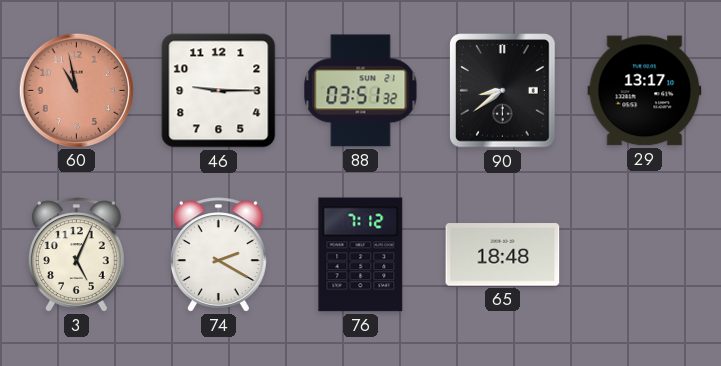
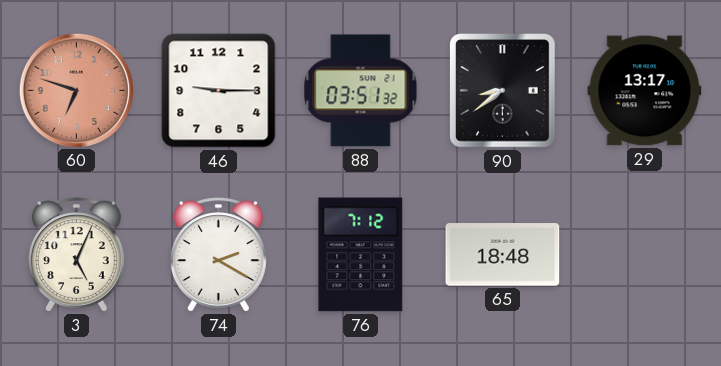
60: 10:58 -> 6:48
